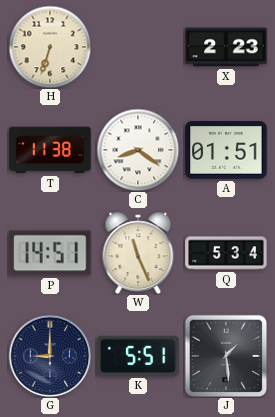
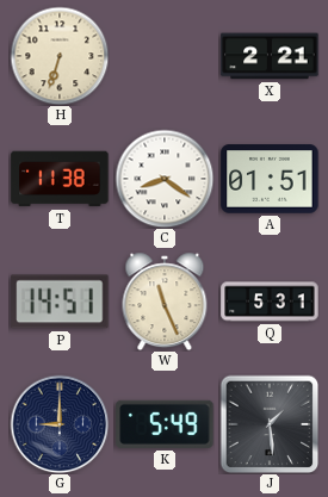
X: 2:23 -> 2:21
Q: 5:34 -> 5:31
K: 5:51 -> 5:49
